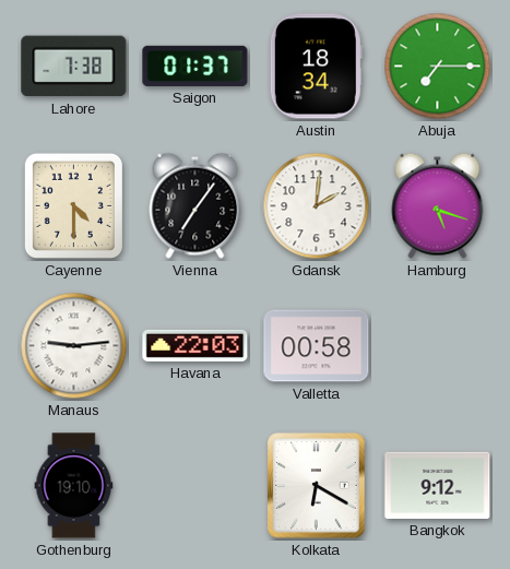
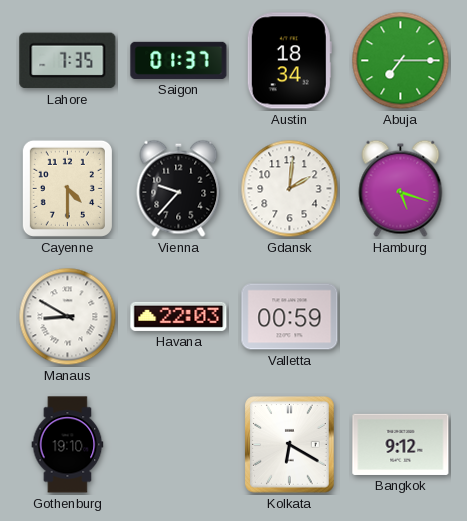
Lahore: 7:38 -> 7:35
Vienna: 7:06 -> 9:37
Manaus: 9:14 -> 8:50
Valletta: 00:58 -> 00:59
